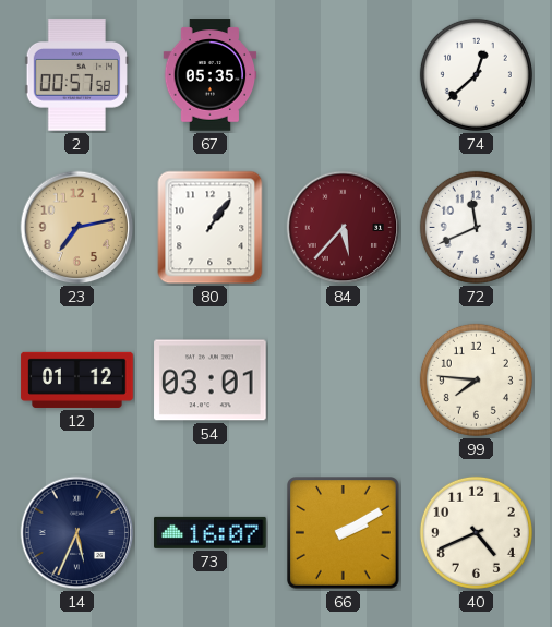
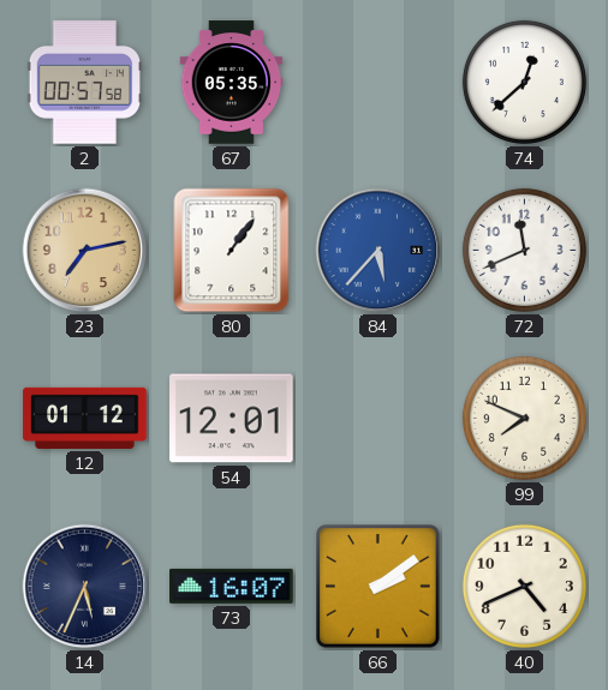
84 dial: burgundy -> blue
54: 03:01 -> 12:01
99: 7:46 -> 7:49
66: 2:10 -> 2:09
